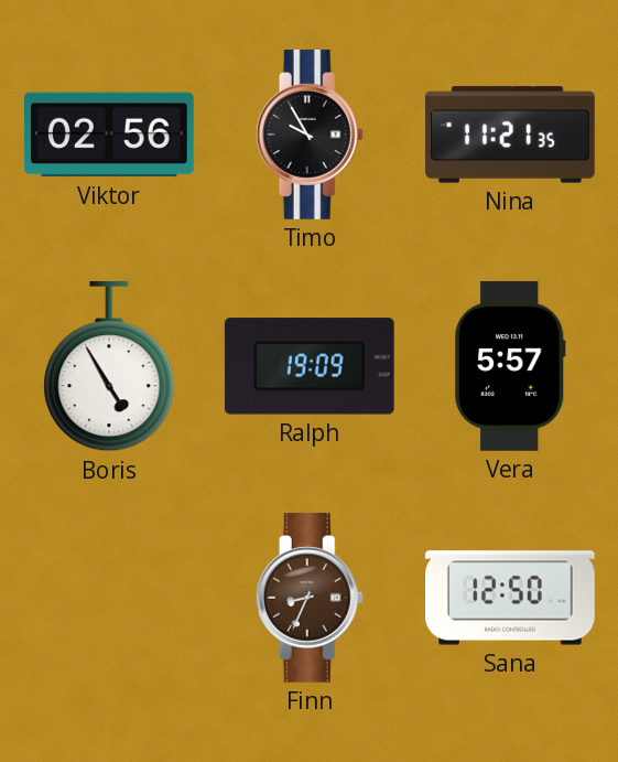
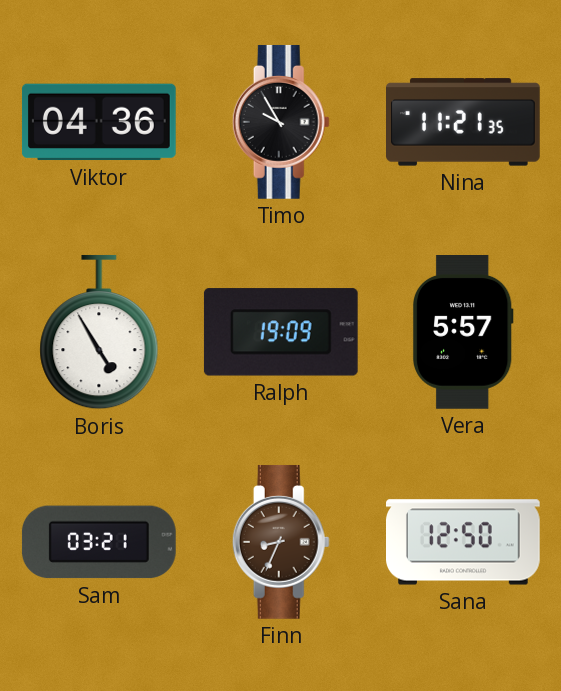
Viktor: 02:56 -> 04:36
Sam: none -> 03:21
